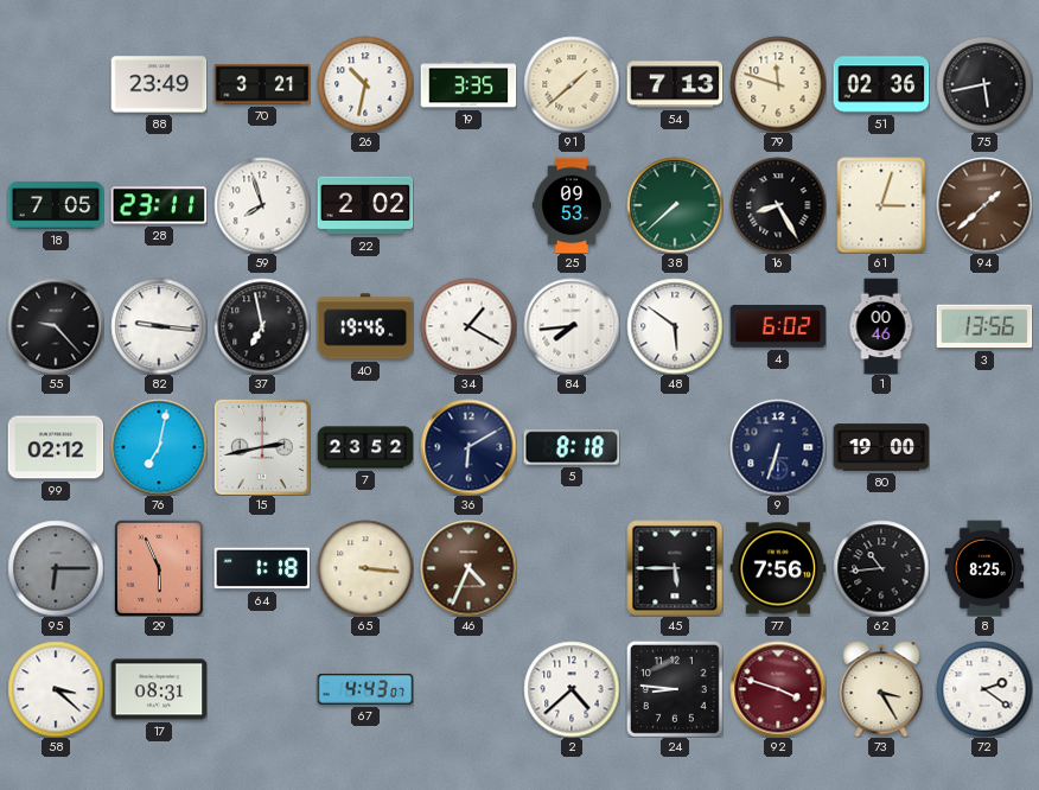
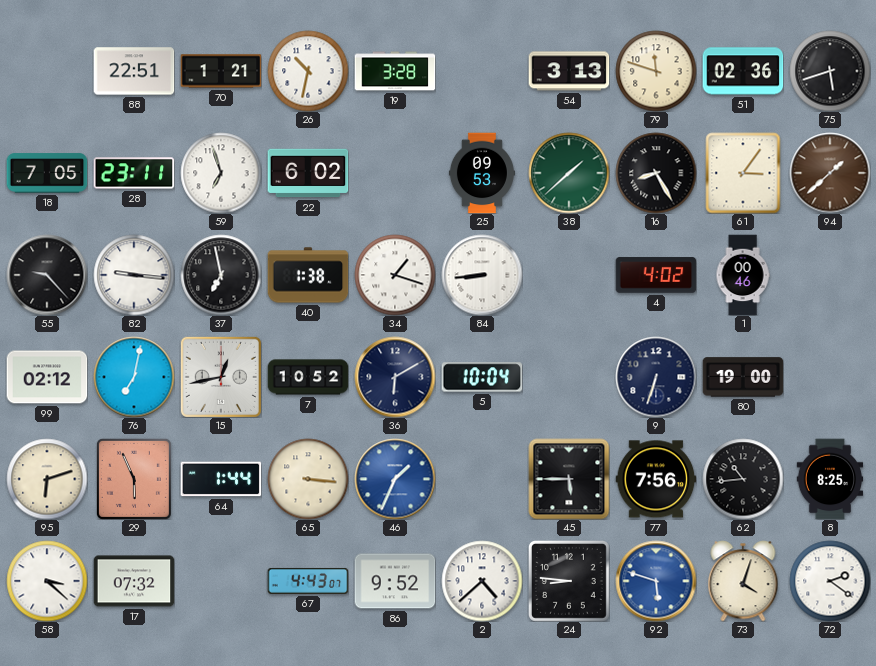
88: 23:49 -> 22:51
70: 3:21 -> 1:21
19: 3:35 -> 3:28
91: 1:38 -> none
54: 7:13 -> 3:13
75: 5:43 -> 5:42
59: 7:57 -> 6:57
22: 2:02 -> 6:02
38: 7:38 -> 1:38
61: 3:03 -> 3:06
40: 19:46 -> 1:38
34: 1:20 -> 1:18
84: 7:44 -> 8:44
48: 5:51 -> none
4: 6:02 -> 4:02
3: 13:56 -> none
15: 2:43 -> 12:43
7: 23:52 -> 10:52
5: 8:18 -> 10:04
95: 6:15 -> 6:12
95 dial: grey -> cream
64: 1:18 -> 1:44
46: 4:34 -> 1:34
46 dial: brown -> blue
17: 08:31 -> 07:32
86: none -> 9:52
92: 3:48 -> 5:48
92 dial: burgundy -> blue
73: 3:25 -> 4:03
